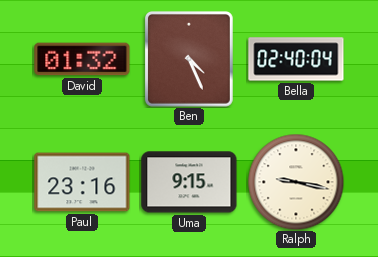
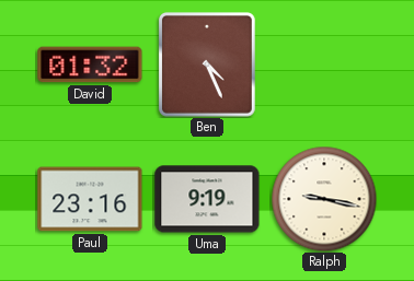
Bella: 02:40 -> none
Uma: 9:15 -> 9:19
